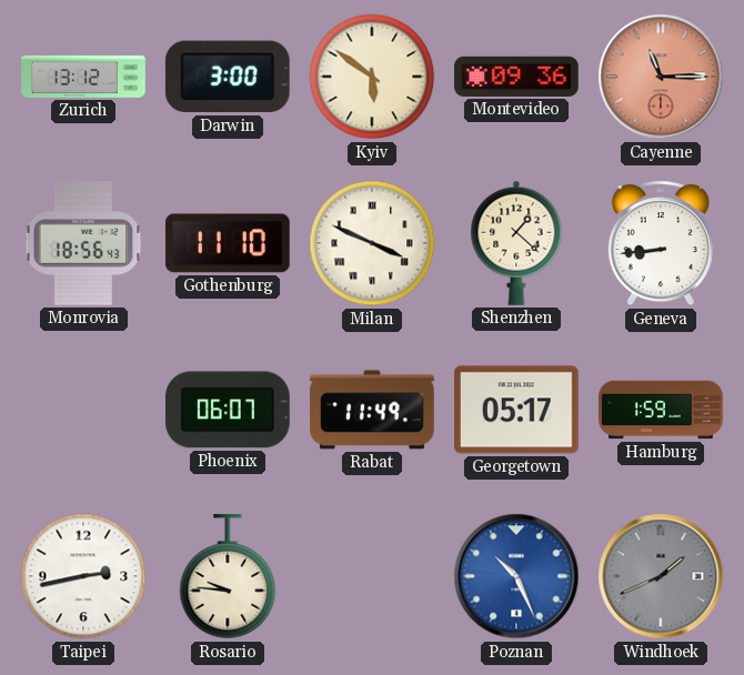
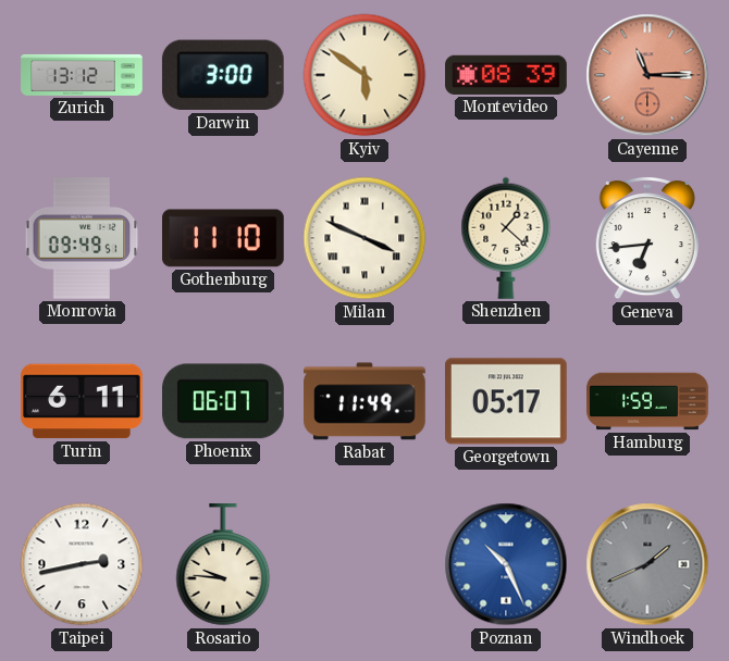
Montevideo: 09:36 -> 08:39
Monrovia: 18:56 -> 09:49
Geneva: 8:44 -> 6:44
Turin: none -> 6:11
